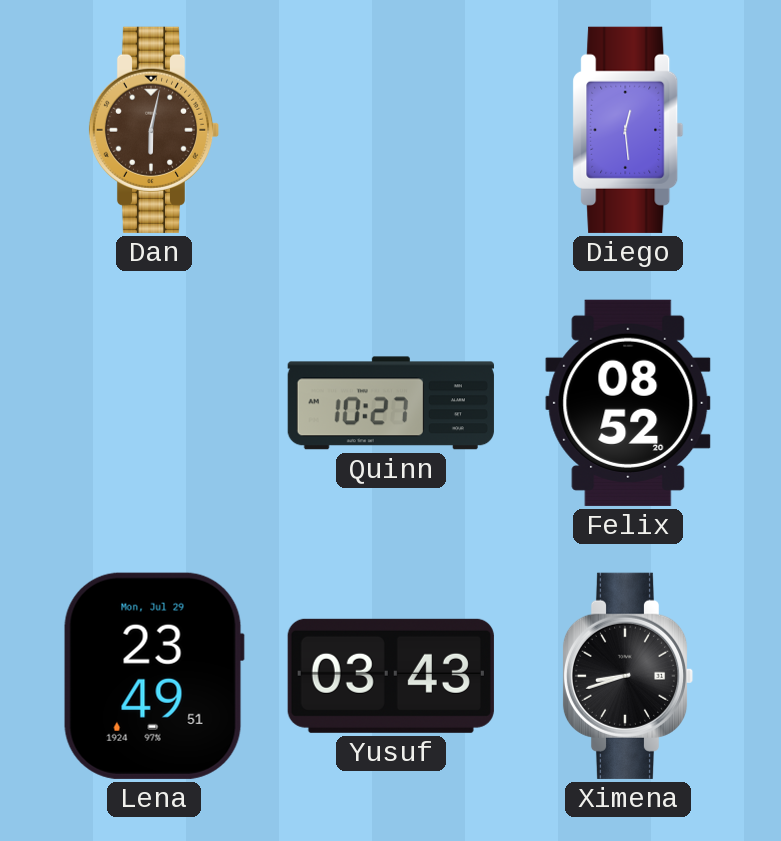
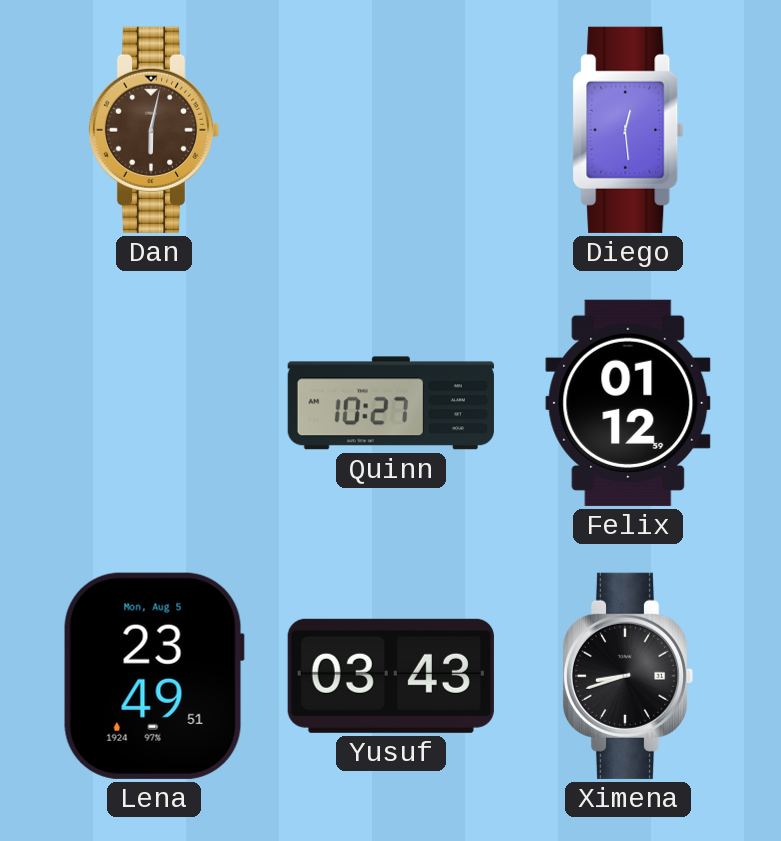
Felix: 08:52 -> 01:12
Lena date: Mon, Jul 29 -> Mon, Aug 5
